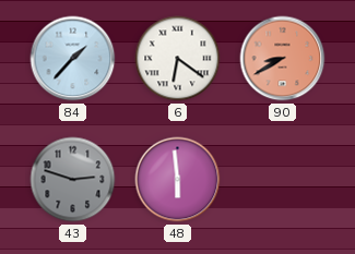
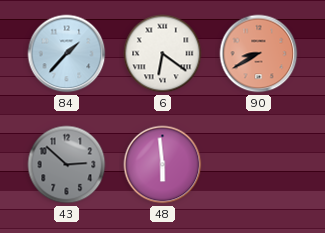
43: 2:48 -> 2:52
